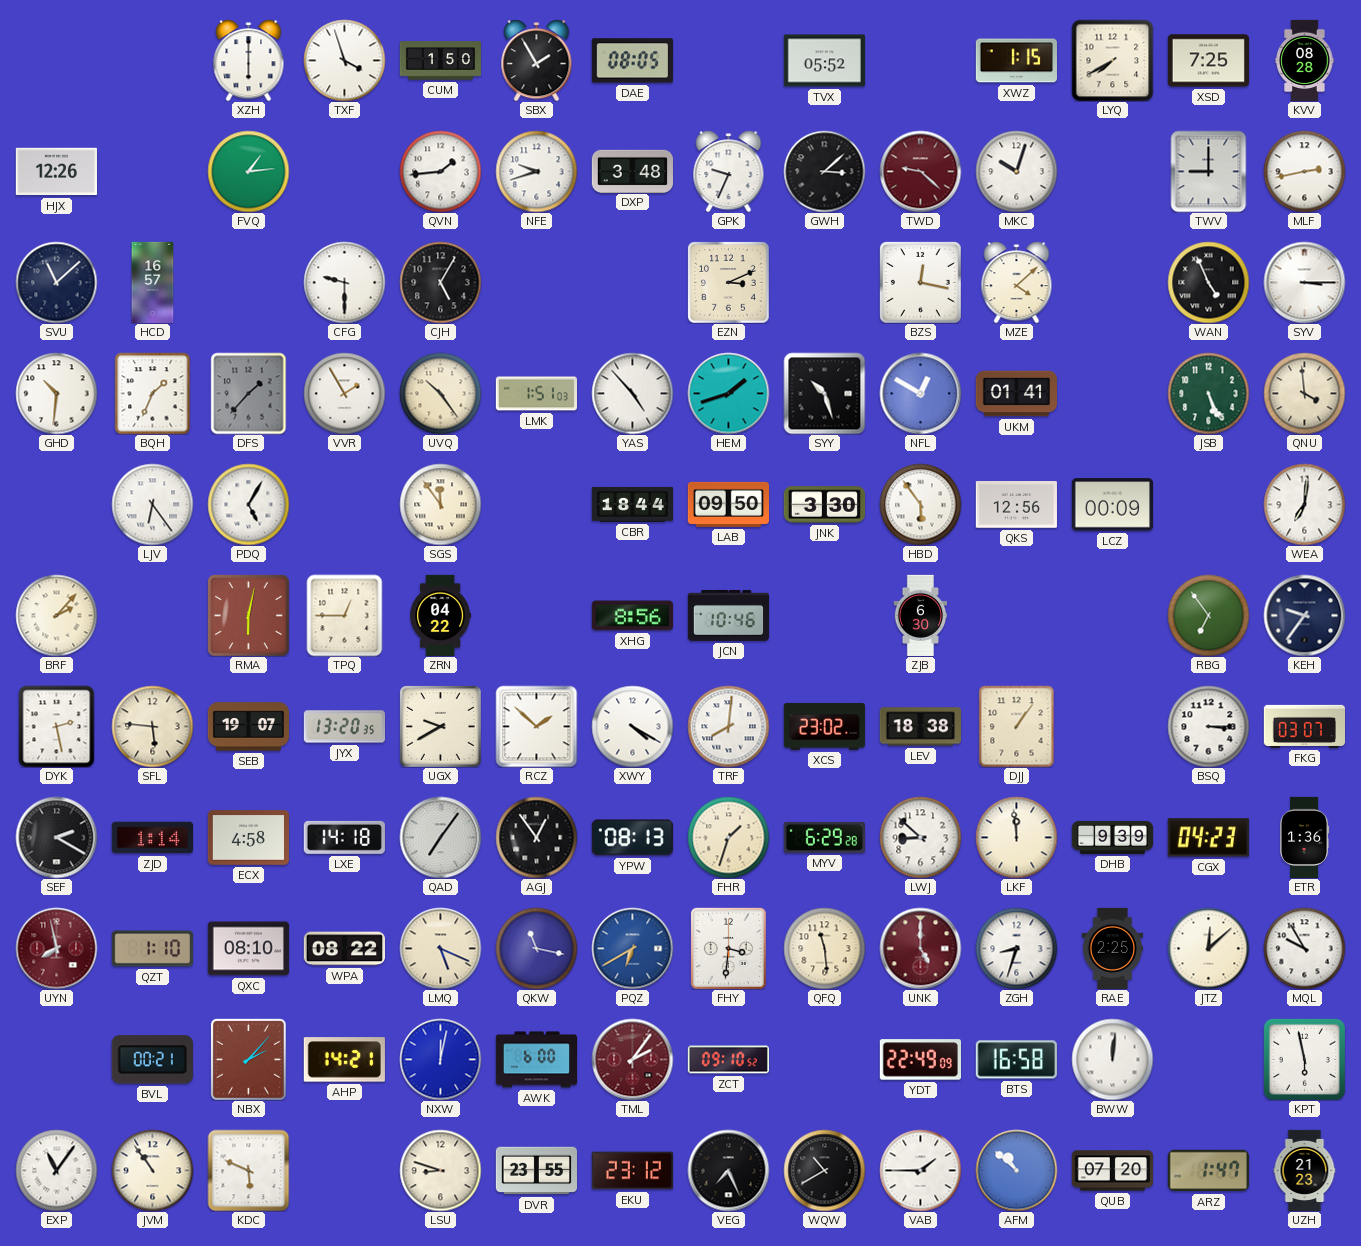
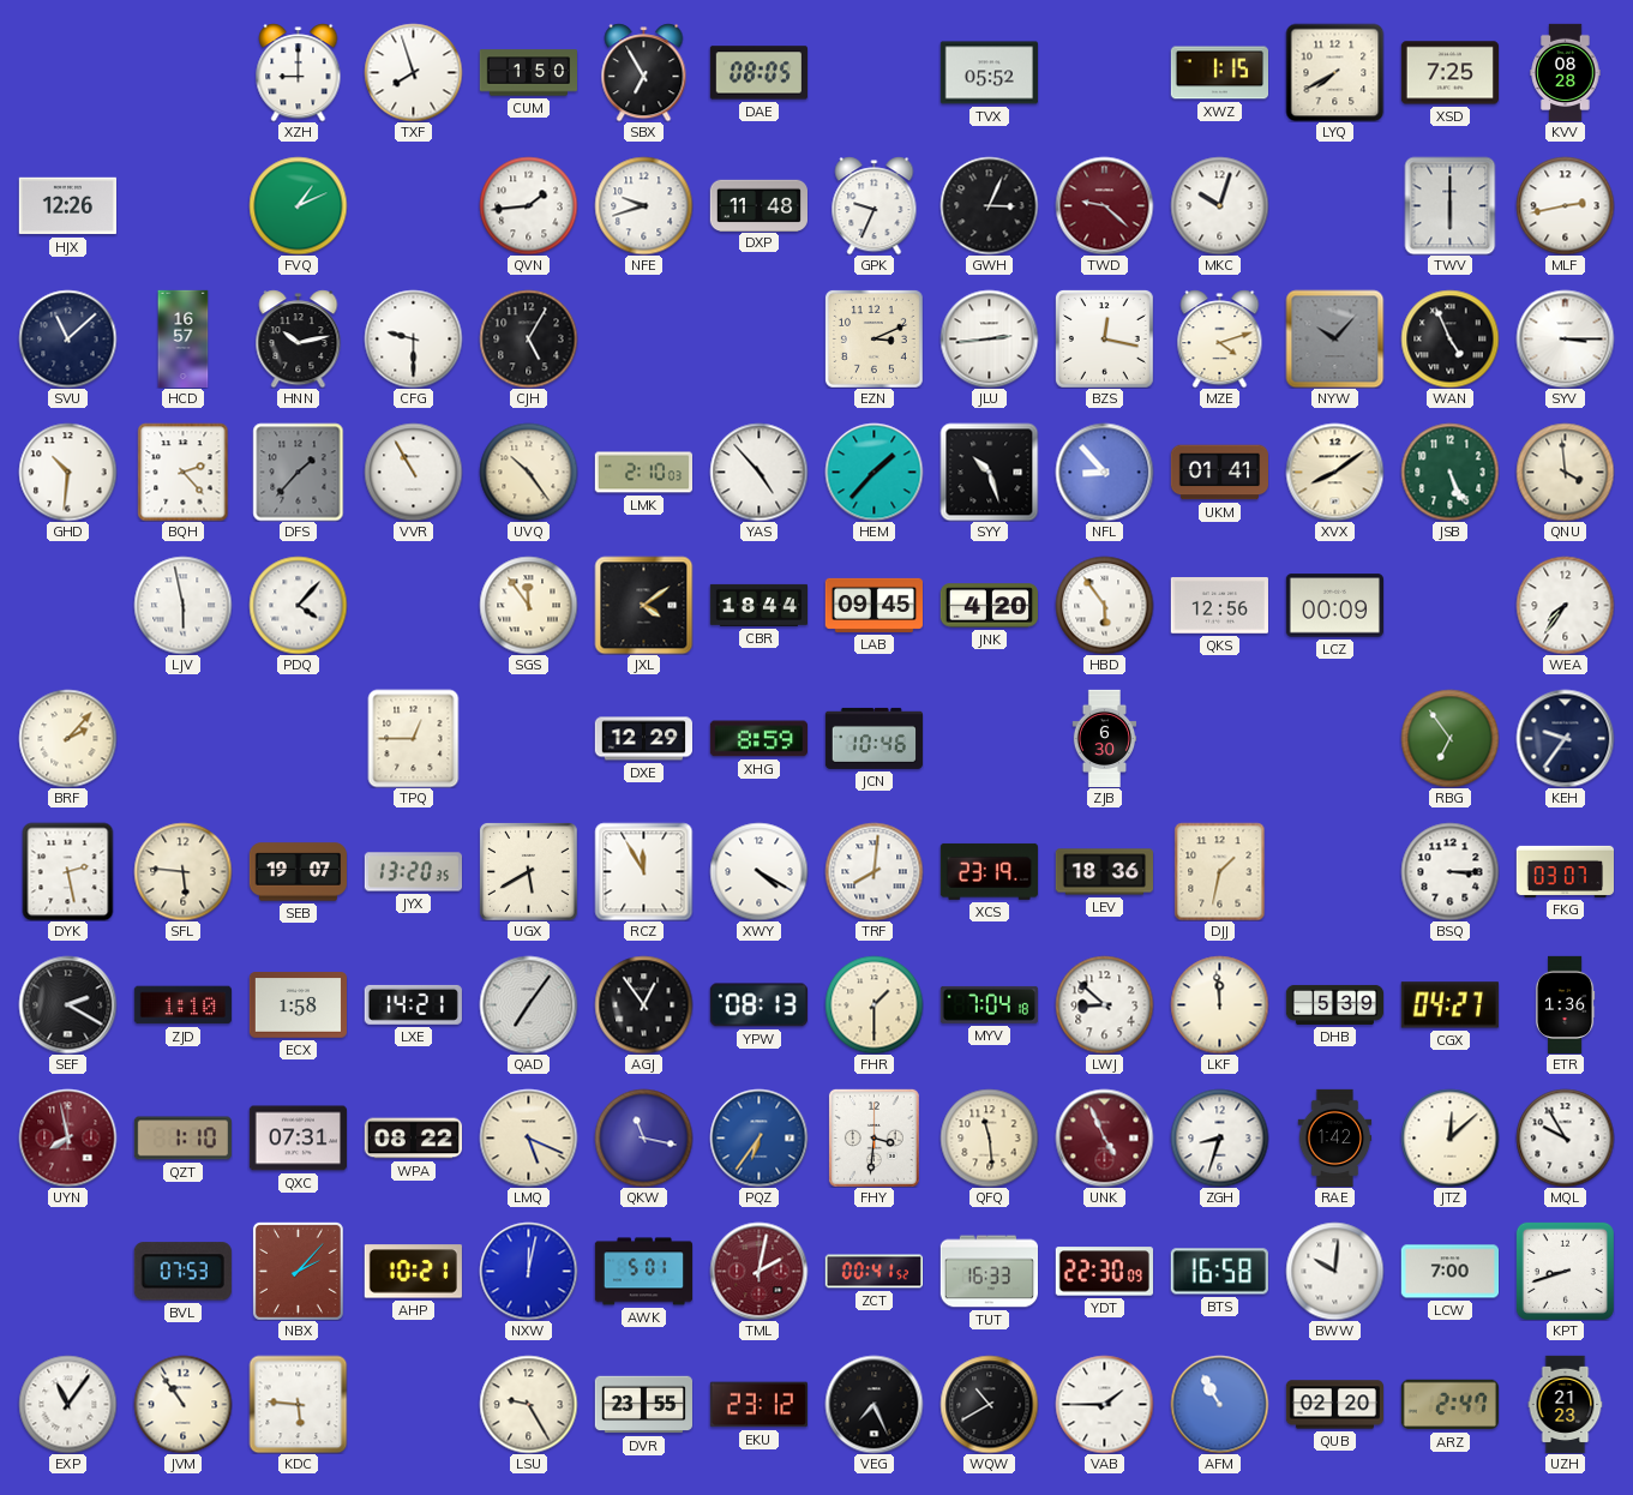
XZH: 6:00 -> 9:00
TXF: 3:57 -> 7:57
SBX: 1:55 -> 6:55
FVQ: 1:14 -> 1:11
DXP: 3:48 -> 11:48
GWH: 3:08 -> 3:04
TWV: 9:00 -> 6:00
HNN: none -> 10:13
JLU: none -> 2:44
MZE: 4:08 -> 4:12
NYW: none -> 10:07
BQH: 1:34 -> 2:23
VVR: 1:55 -> 10:55
LMK: 1:51 -> 2:10
HEM: 1:42 -> 1:37
NFL: 12:50 -> 8:53
XVX: none -> 8:09
LJV: 6:24 -> 5:58
PDQ: 5:05 -> 4:07
JXL: none -> 4:09
LAB: 09:50 -> 09:45
JNK: 3:30 -> 4:20
WEA: 7:01 -> 7:36
RMA: 6:02 -> none
ZRN: 04:22 -> none
DXE: none -> 12:29
XHG: 8:56 -> 8:59
UGX: 9:40 -> 5:40
RCZ: 1:52 -> 11:55
XCS: 23:02 -> 23:19
LEV: 18:38 -> 18:36
DJJ: 1:06 -> 1:32
ZJD: 1:14 -> 1:10
ECX: 4:58 -> 1:58
LXE: 14:18 -> 14:21
FHR: 1:33 -> 1:30
MYV: 6:29 -> 7:04
DHB: 9:39 -> 5:39
CGX: 04:23 -> 04:27
QXC: 08:10 -> 07:31
PQZ: 6:40 -> 6:36
UNK: 5:00 -> 4:56
RAE: 2:25 -> 1:42
BVL: 00:21 -> 07:53
AHP: 14:21 -> 10:21
AWK: 6:00 -> 5:01
TML: 2:06 -> 2:02
ZCT: 09:10 -> 00:41
TUT: none -> 16:33
YDT: 22:49 -> 22:30
BWW: 12:01 -> 10:01
LCW: none -> 7:00
KPT: 5:58 -> 8:42
KDC: 5:49 -> 5:46
LSU: 8:48 -> 9:25
AFM: 10:52 -> 10:55
QUB: 07:20 -> 02:20
ARZ: 1:47 -> 2:47
